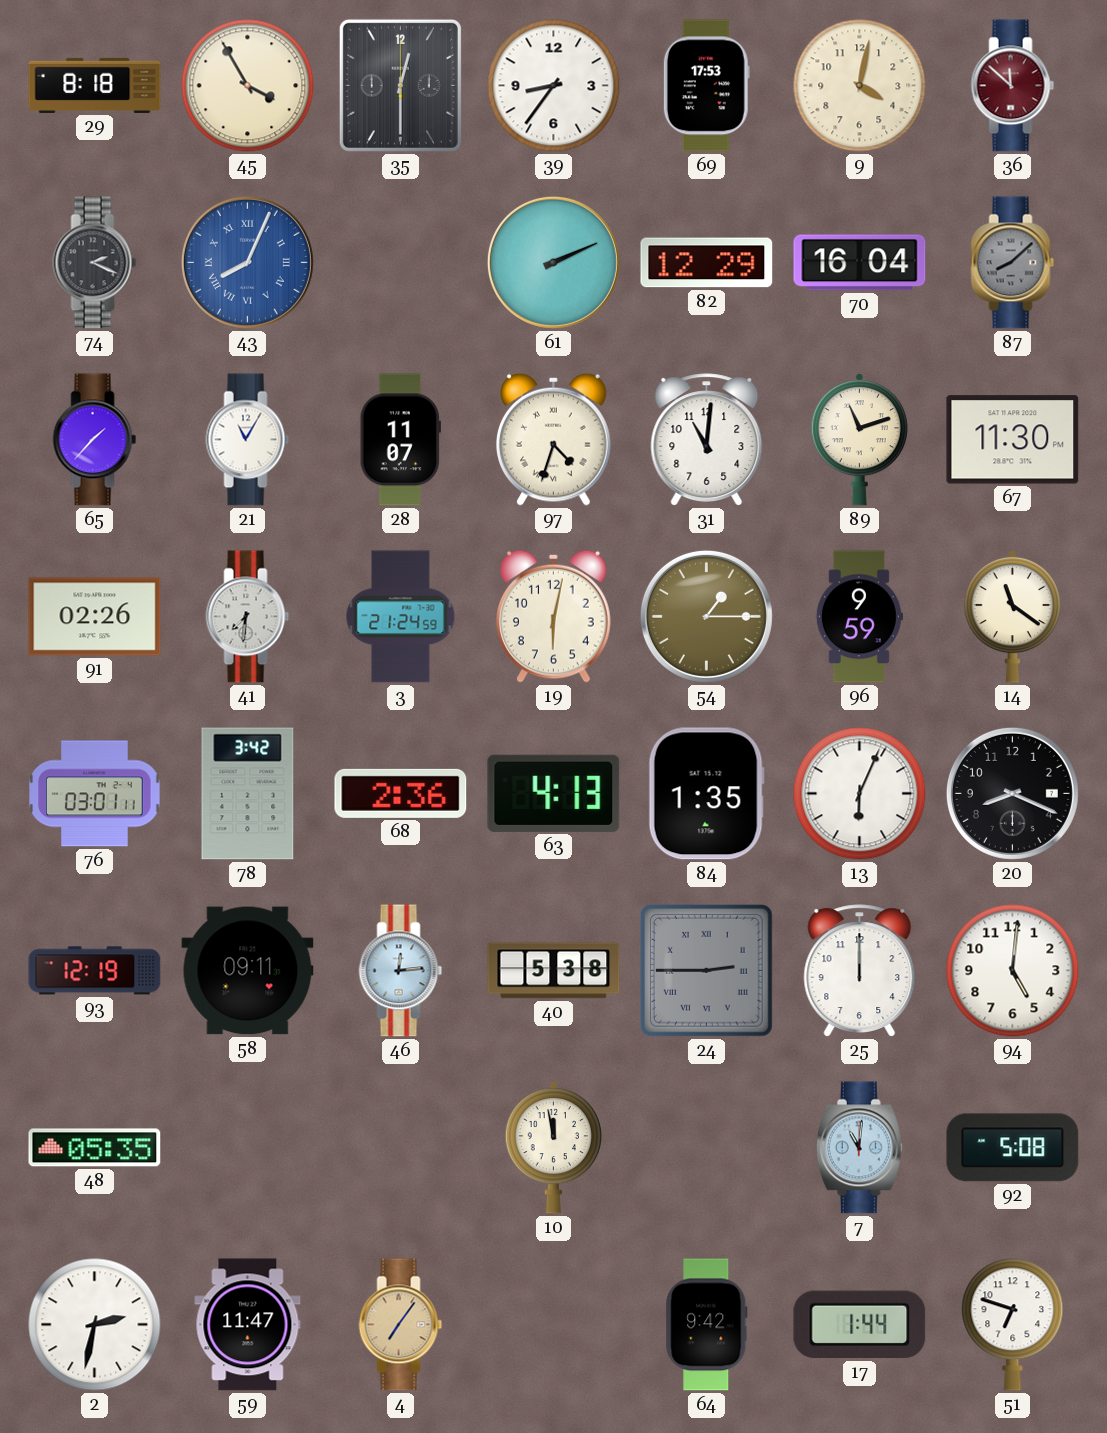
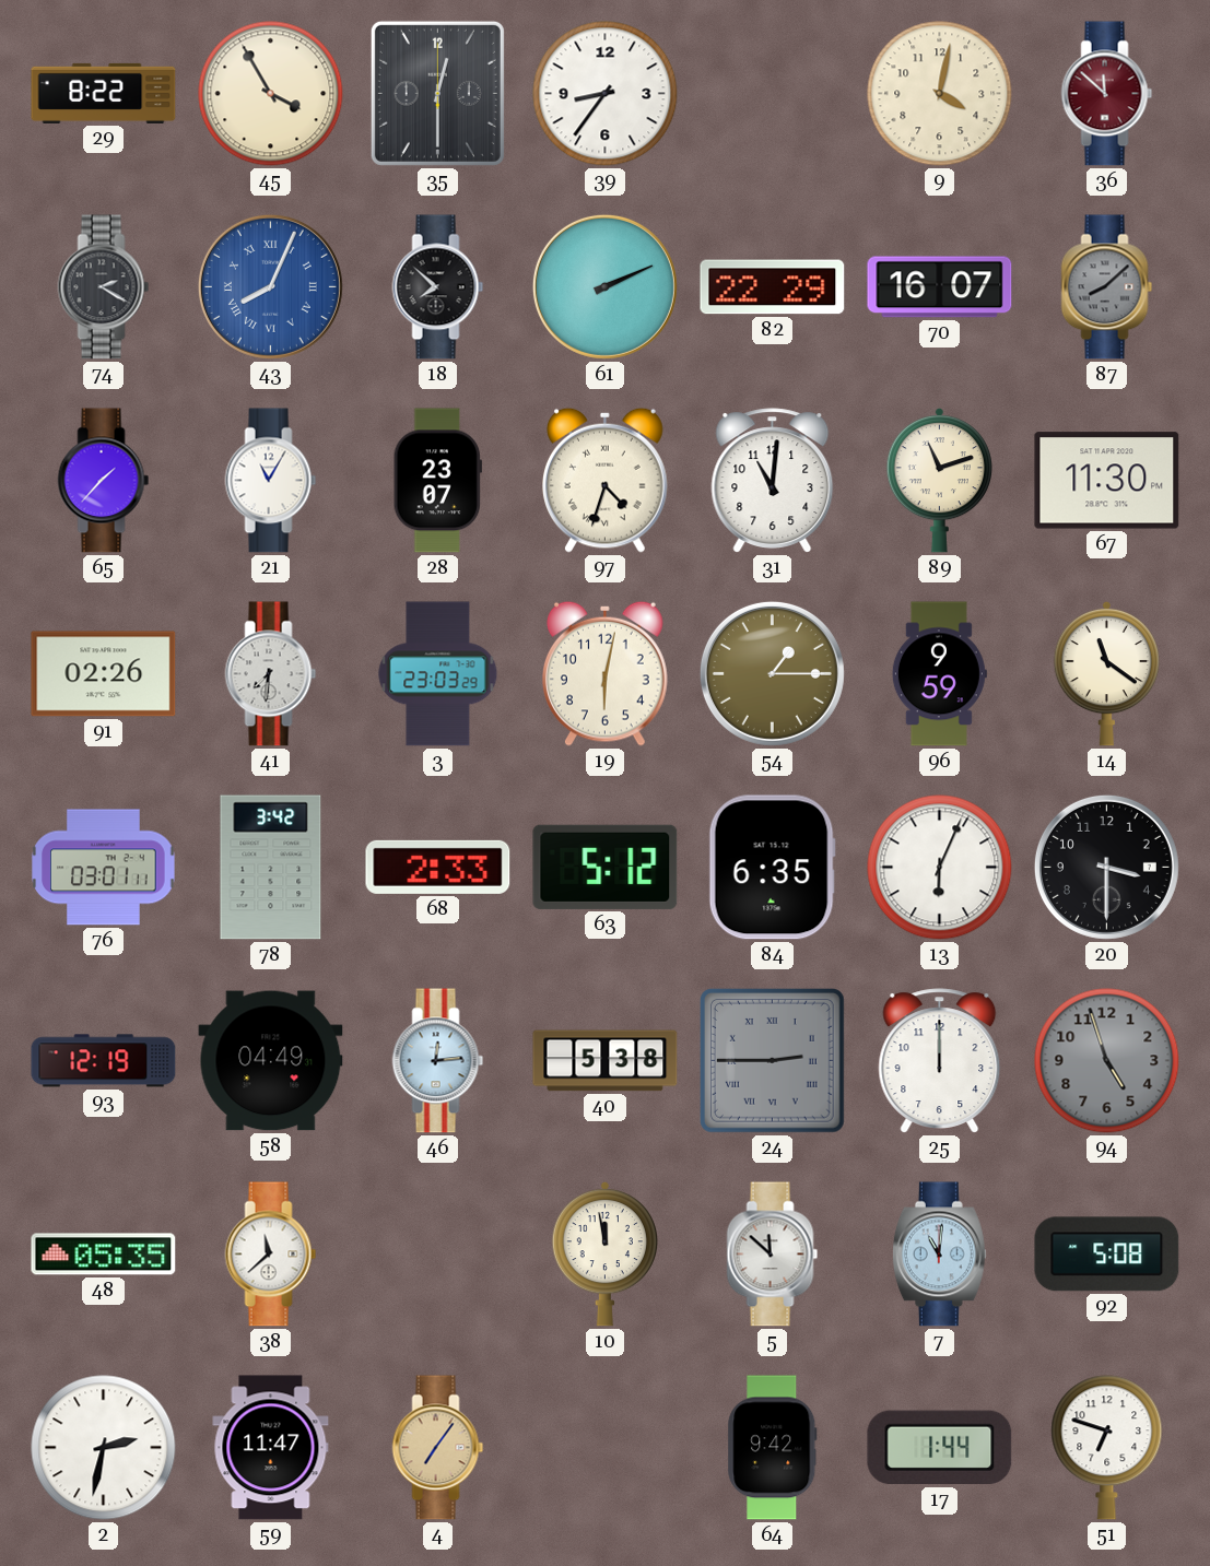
29: 8:18 -> 8:22
69: 17:53 -> none
74: 2:19 -> 2:20
18: none -> 7:52
82: 12:29 -> 22:29
70: 16:04 -> 16:07
28: 11:07 -> 23:07
3: 21:24 -> 23:03
68: 2:36 -> 2:33
63: 4:13 -> 5:12
84: 1:35 -> 6:35
20: 8:19 -> 3:30
58: 09:11 -> 04:49
94: 5:01 -> 4:57
94 dial: white -> grey
38: none -> 11:38
5: none -> 11:52
